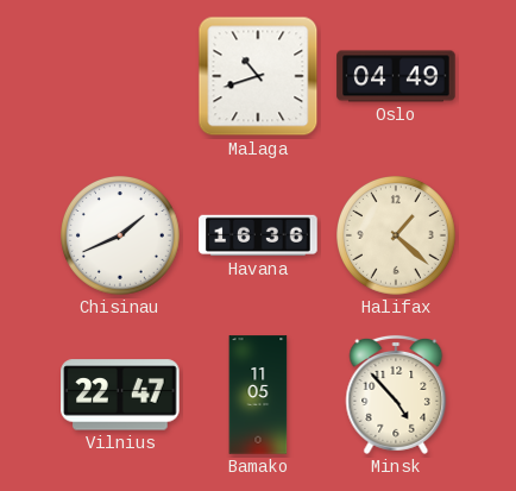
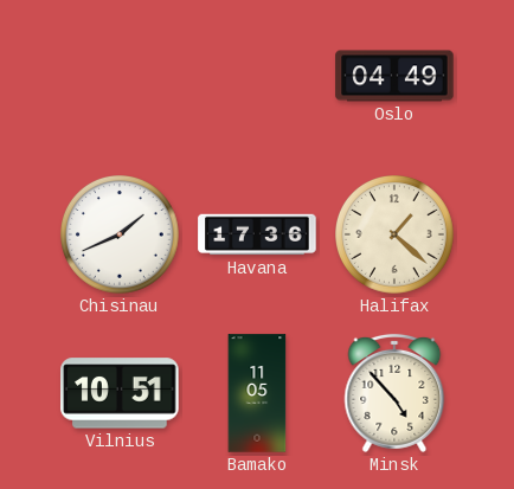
Malaga: 10:42 -> none
Havana: 16:36 -> 17:36
Vilnius: 22:47 -> 10:51
